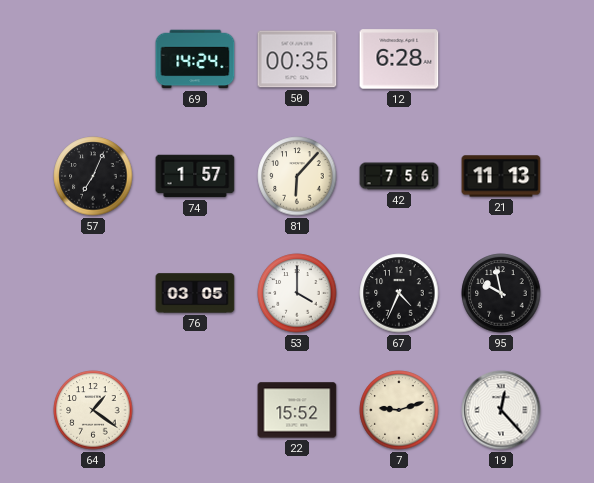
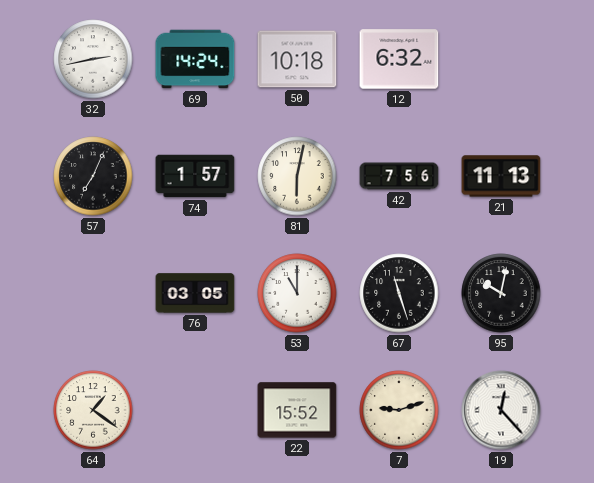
32: none -> 2:43
50: 00:35 -> 10:18
12: 6:28 -> 6:32
81: 6:07 -> 6:02
53: 4:00 -> 11:00
67: 4:34 -> 11:27
95: 9:58 -> 10:02
